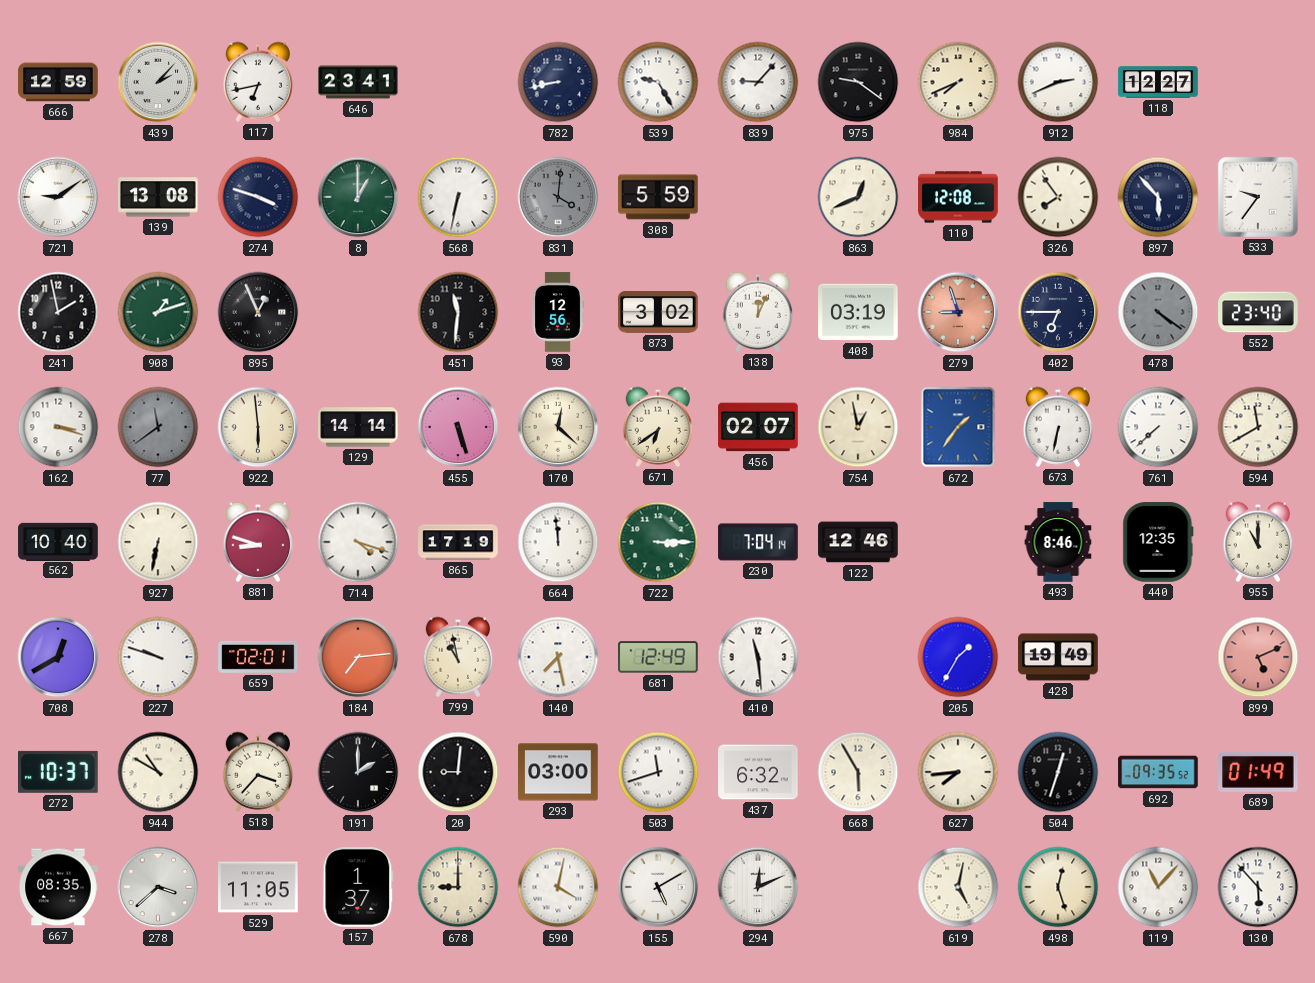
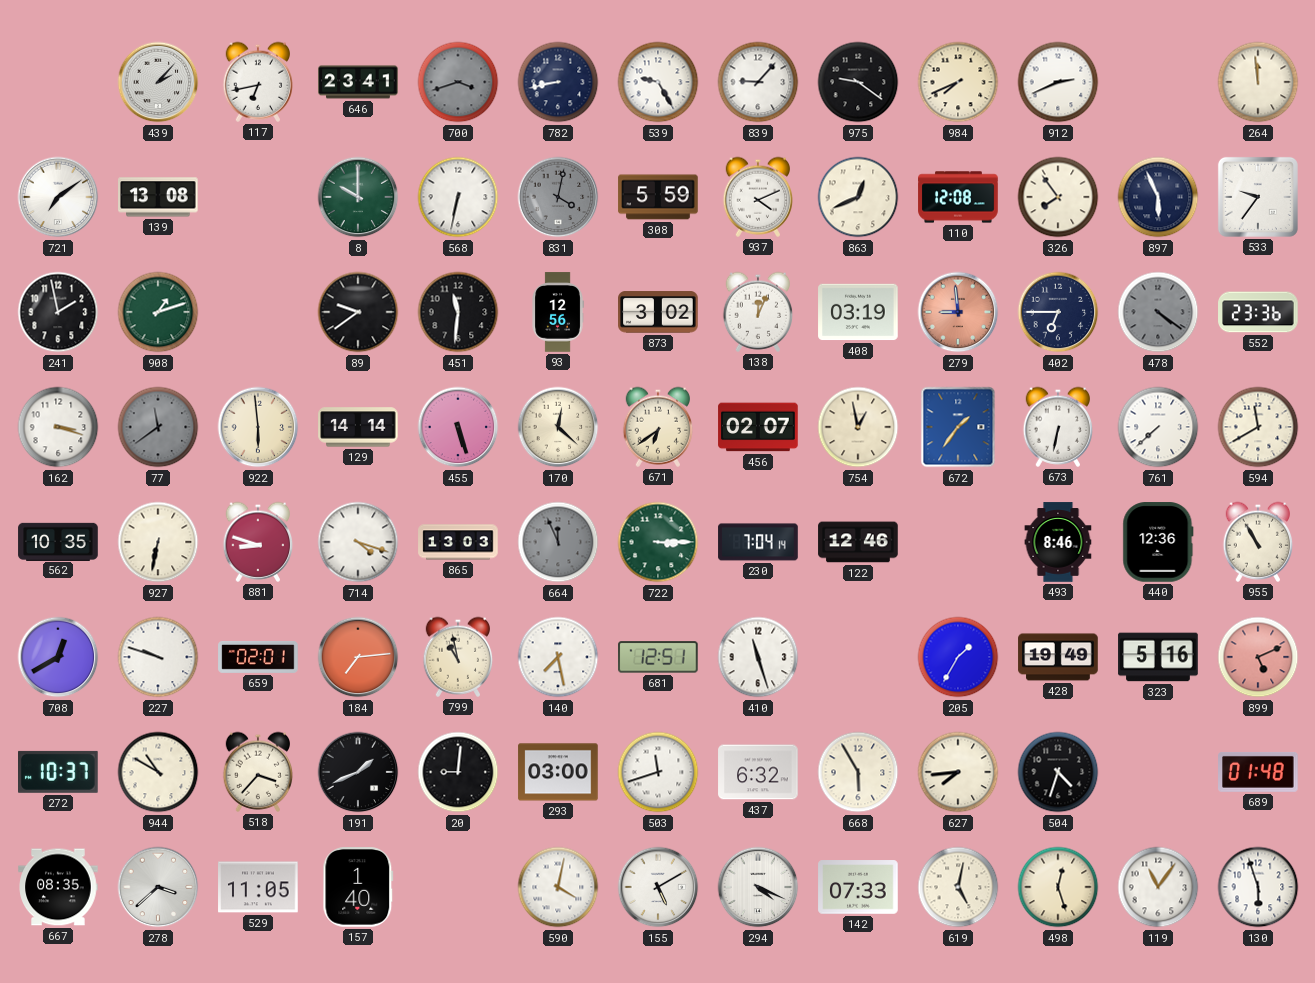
666: 12:59 -> none
700: none -> 3:42
118: 12:27 -> none
264: none -> 11:59
721: 9:09 -> 7:09
274: 3:48 -> none
8: 1:00 -> 10:00
831: 4:01 -> 4:02
937: none -> 4:11
897: 5:53 -> 5:56
895: 12:56 -> none
89: none -> 9:39
279: 8:57 -> 8:59
552: 23:40 -> 23:36
562: 10:40 -> 10:35
865: 17:19 -> 13:03
664: 11:59 -> 11:56
664 dial: white -> grey
440: 12:35 -> 12:36
955: 11:00 -> 10:55
681: 12:49 -> 12:51
410: 11:29 -> 11:27
323: none -> 5:16
191: 2:00 -> 1:41
504: 12:33 -> 4:33
692: 09:35 -> none
689: 01:49 -> 01:48
157: 1:37 -> 1:40
678: 9:00 -> none
294: 12:11 -> 4:19
142: none -> 07:33
119: 11:07 -> 11:06
130: 5:53 -> 5:57
